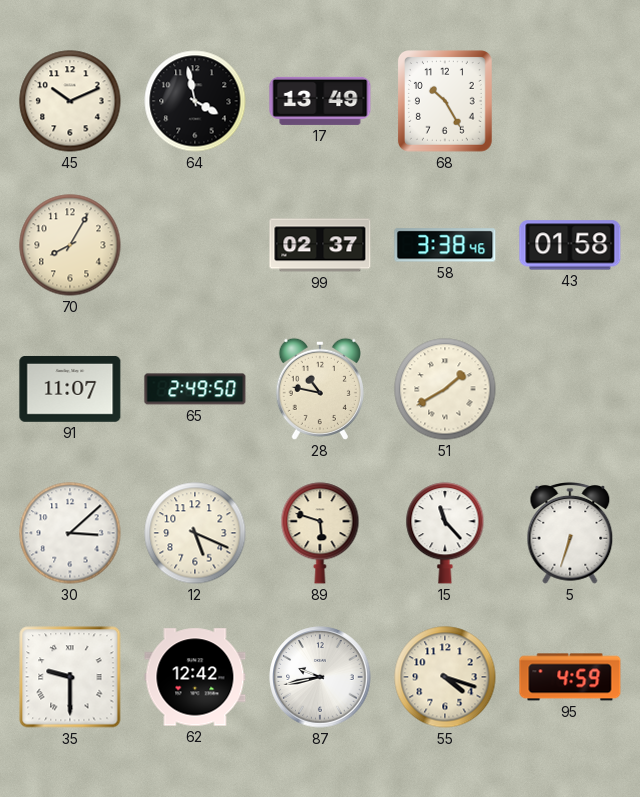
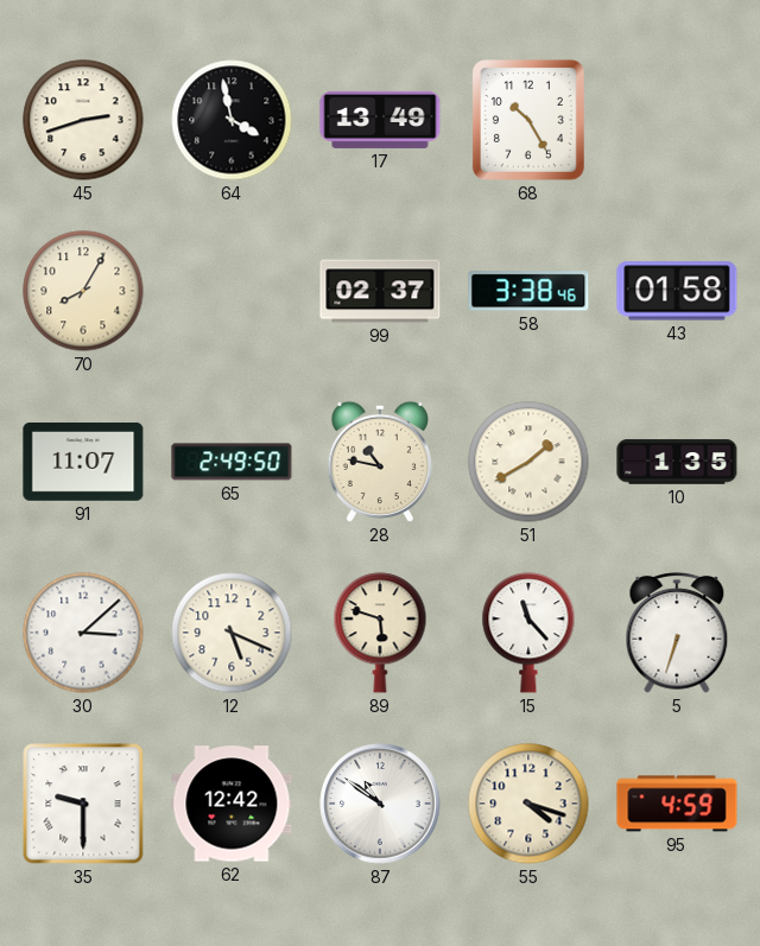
45: 10:11 -> 2:42
10: none -> 1:35
87: 9:43 -> 10:51
